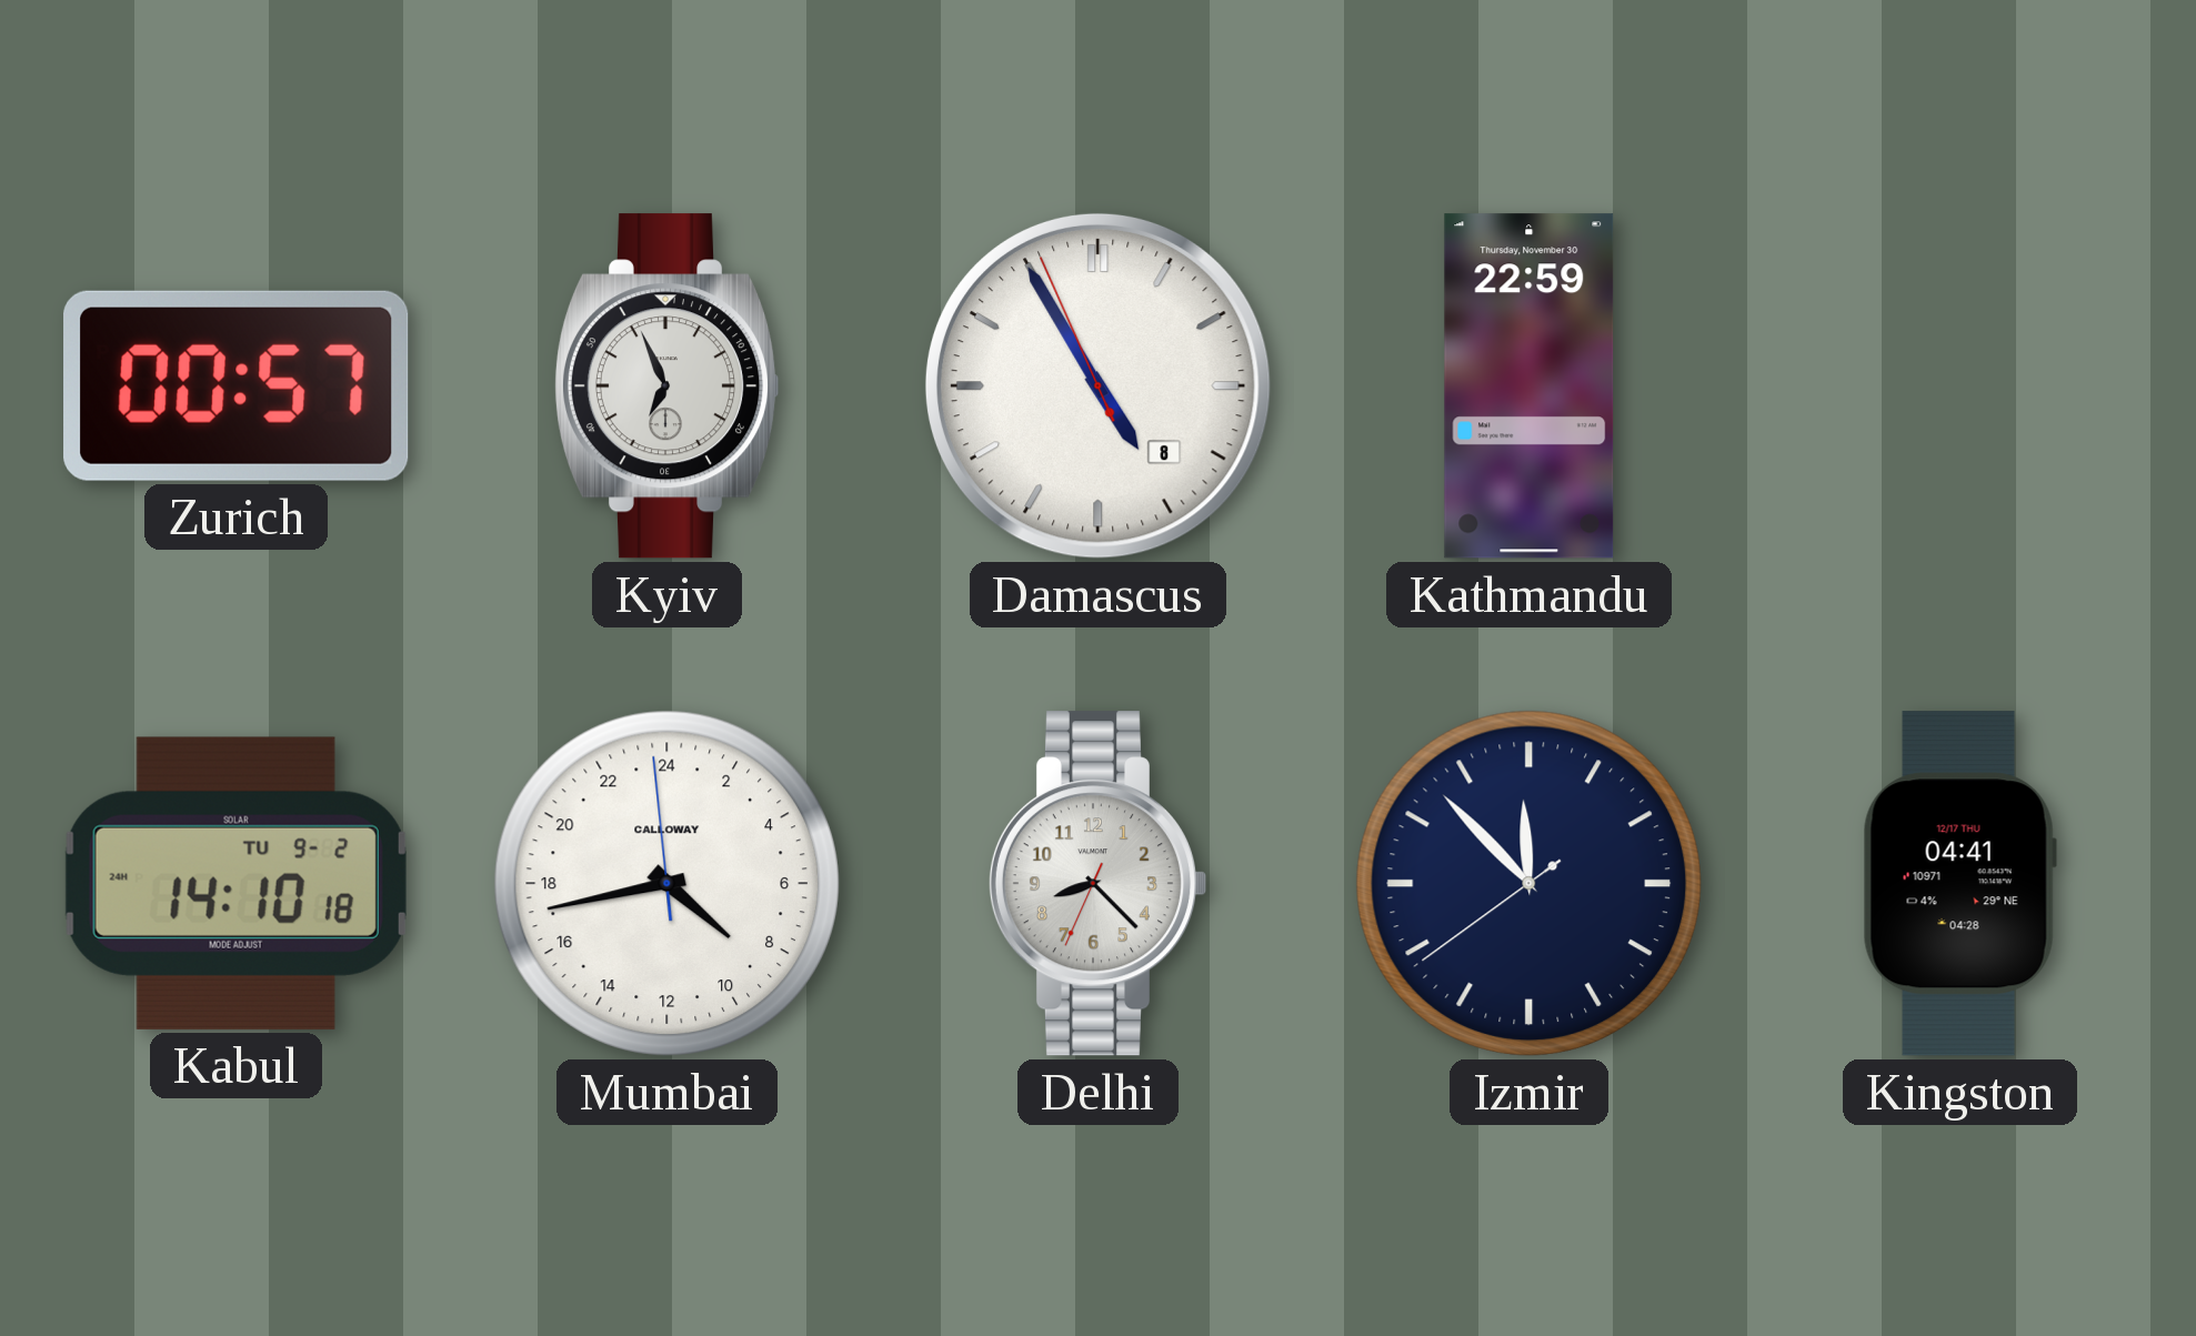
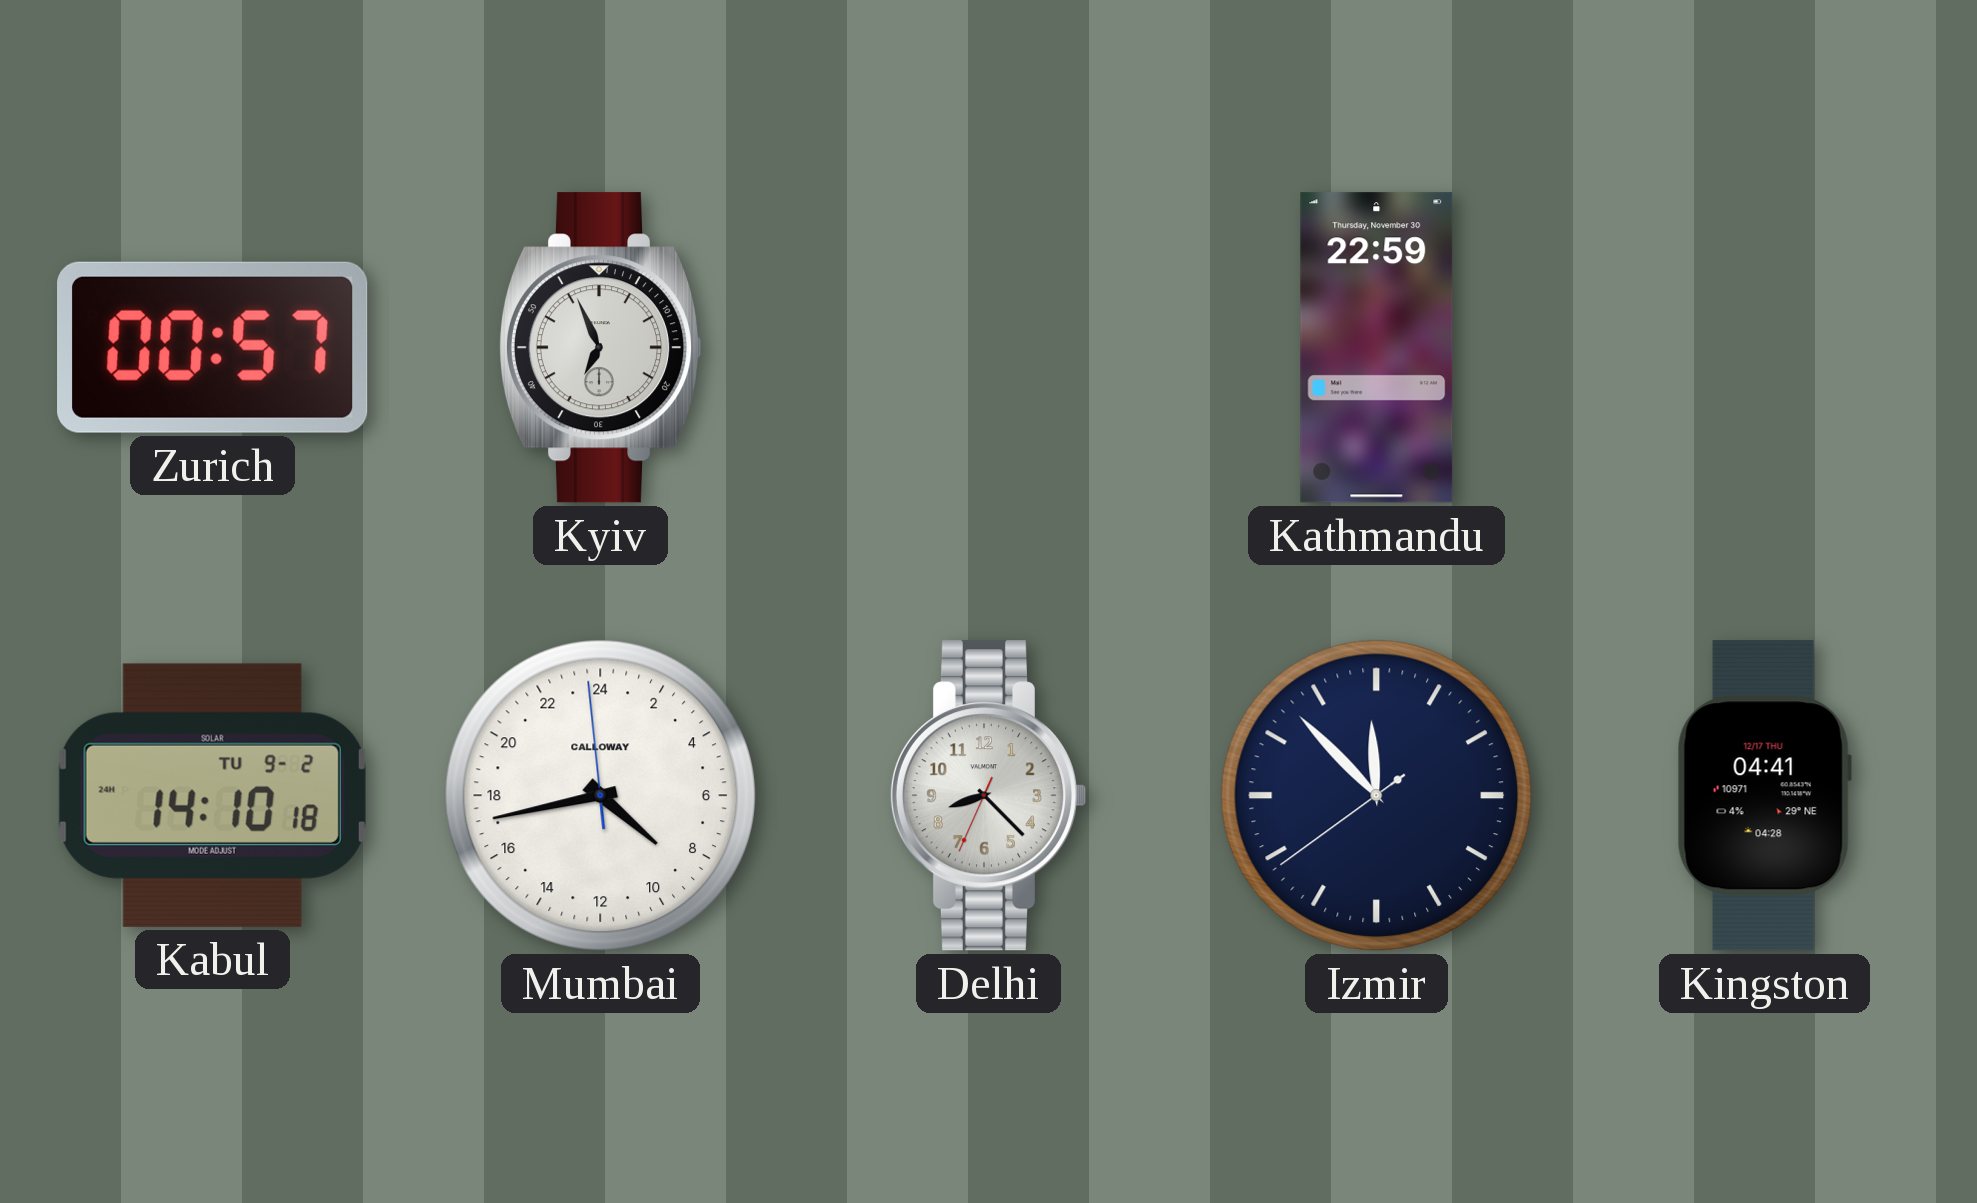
Damascus: 4:54 -> none
